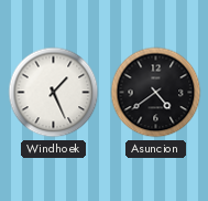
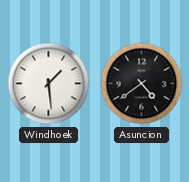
Windhoek: 1:26 -> 1:29
